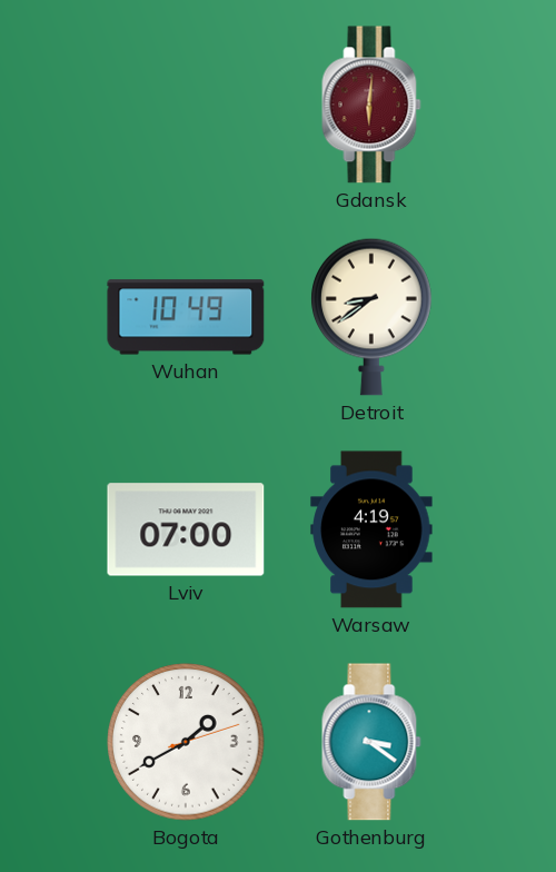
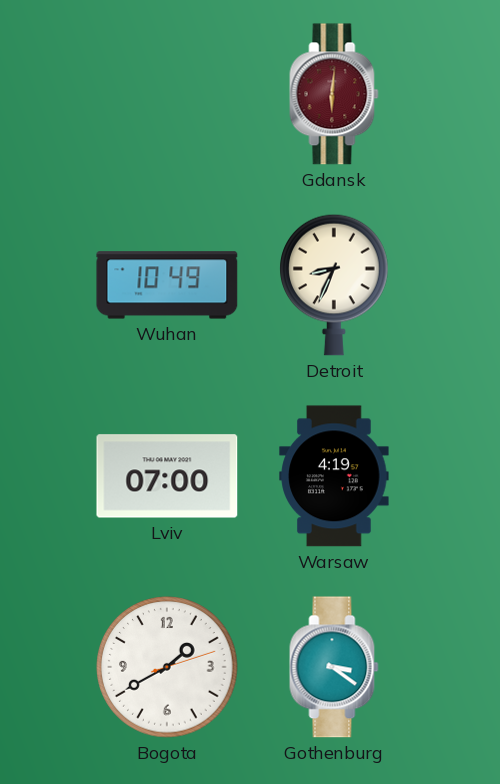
Detroit: 8:39 -> 8:34
